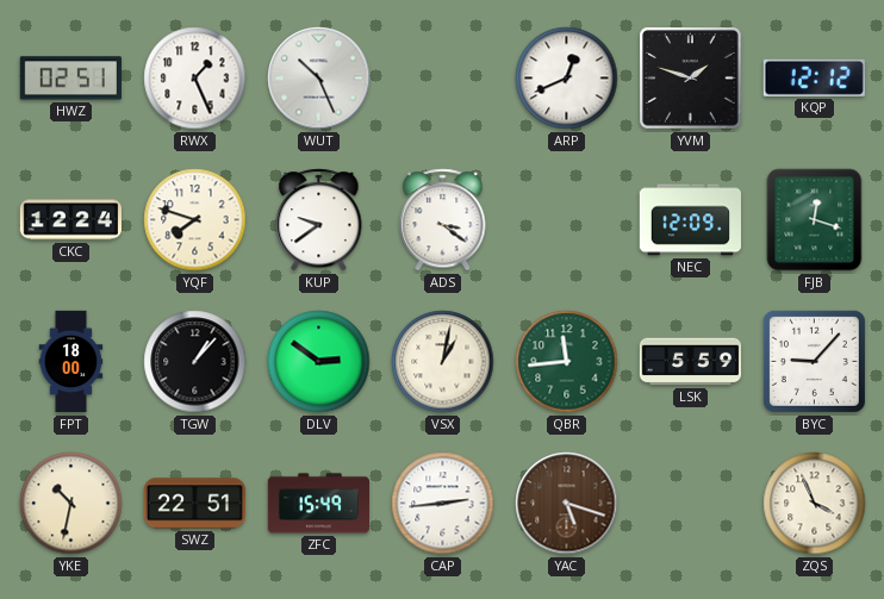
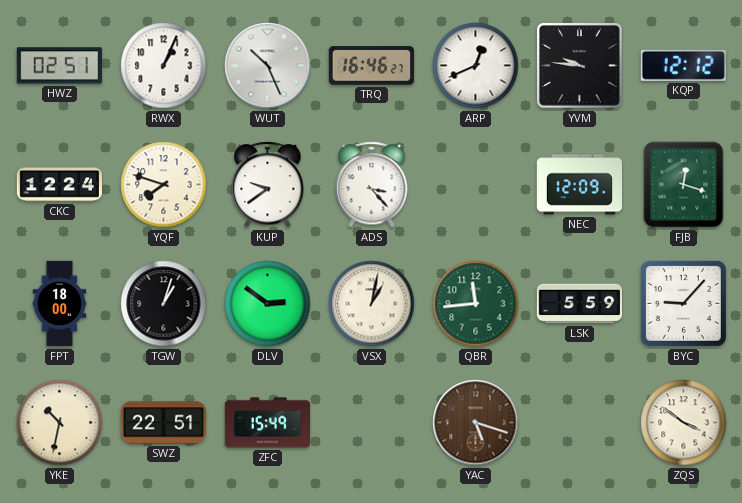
RWX: 1:26 -> 1:04
TRQ: none -> 16:46
YVM: 1:48 -> 9:46
ADS: 3:21 -> 3:23
TGW: 1:07 -> 1:03
CAP: 2:44 -> none
ZQS: 3:56 -> 3:51
